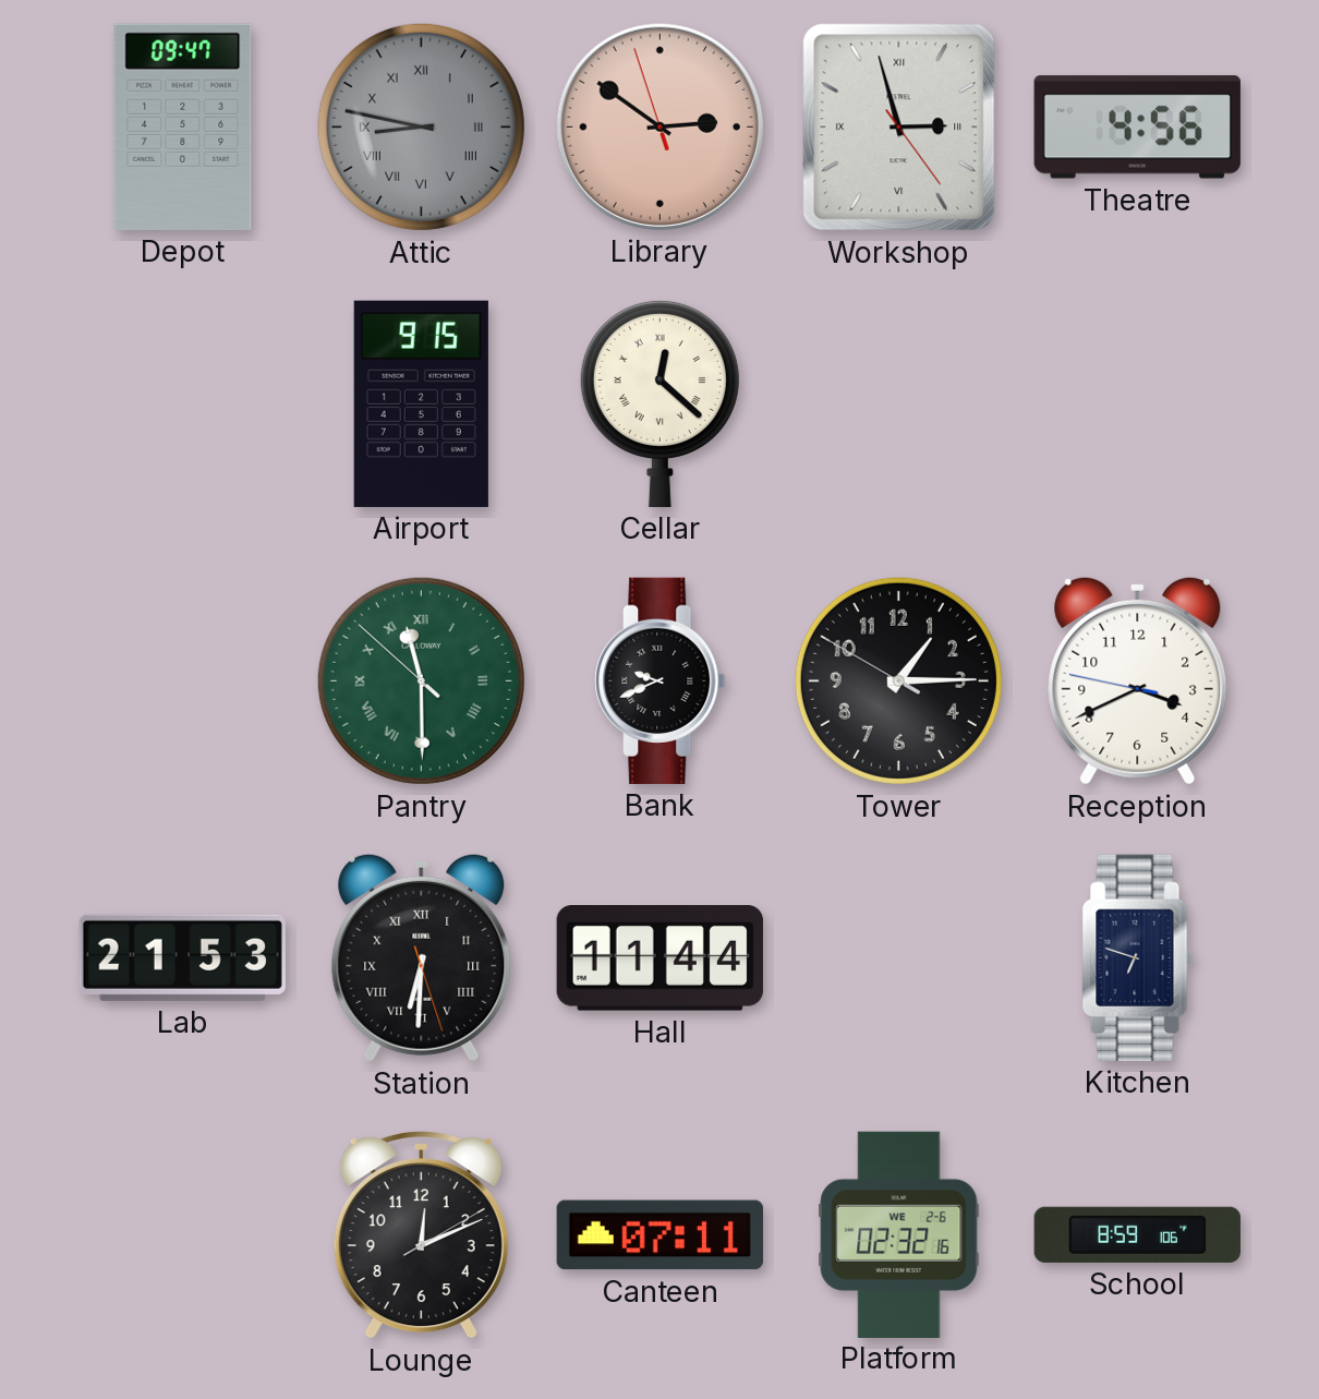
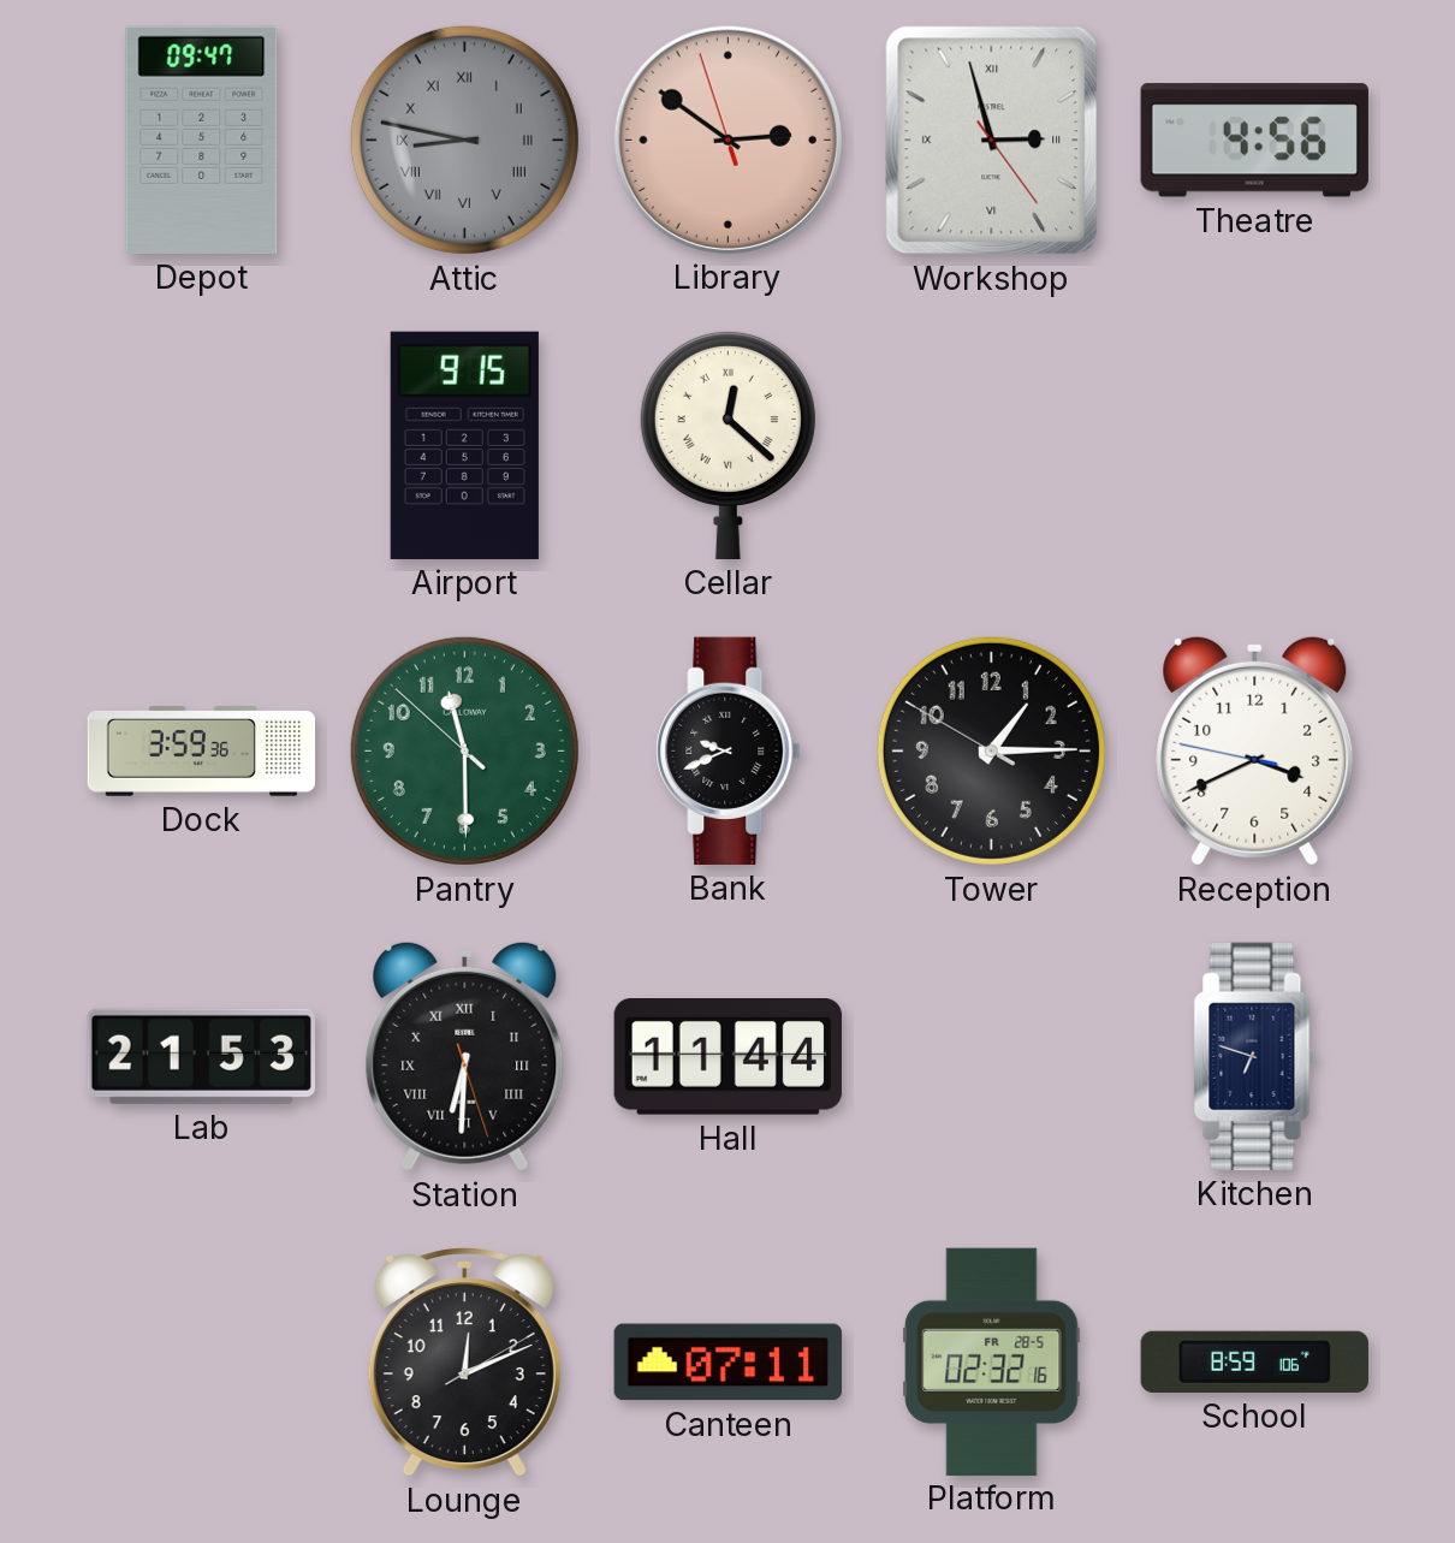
Dock: none -> 3:59
Pantry numerals: Roman -> Arabic
Platform date: WE 2-6 -> FR 28-5
